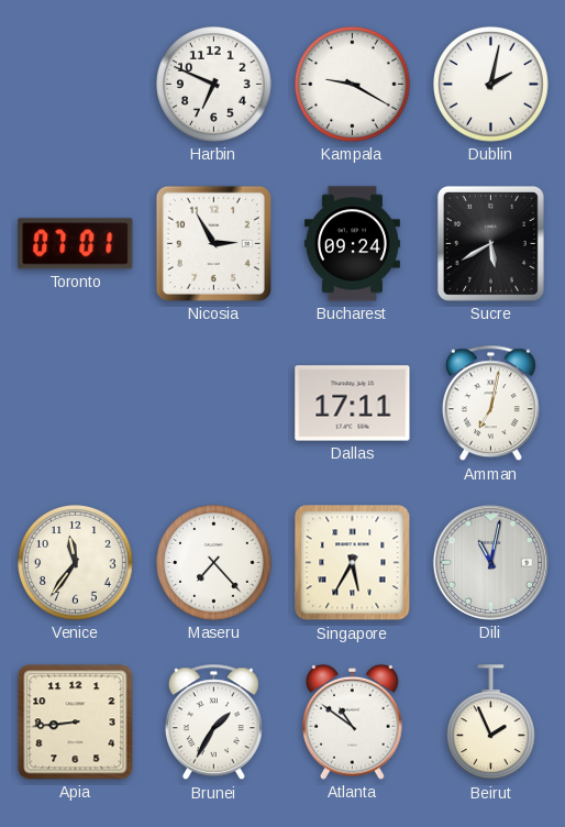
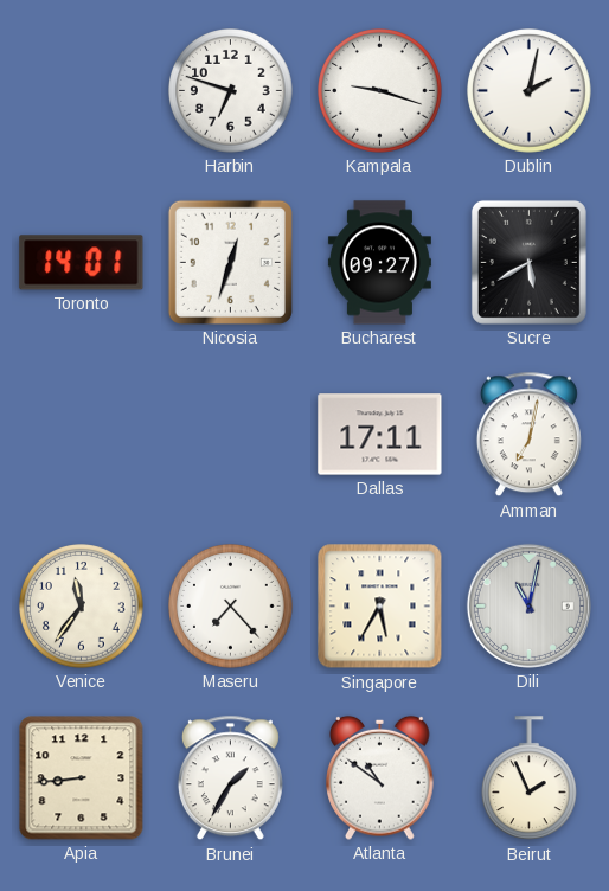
Harbin: 6:49 -> 6:48
Kampala: 9:20 -> 9:18
Toronto: 07:01 -> 14:01
Nicosia: 2:55 -> 12:33
Bucharest: 09:24 -> 09:27
